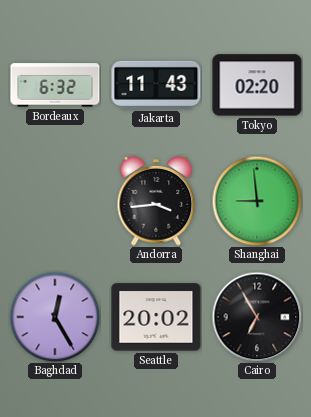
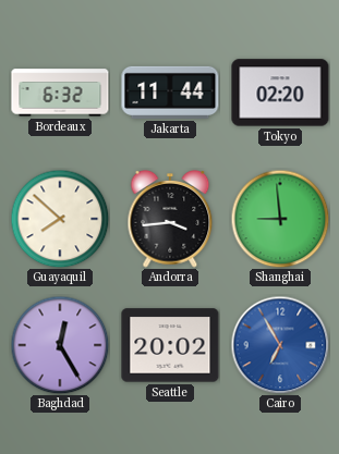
Jakarta: 11:43 -> 11:44
Guayaquil: none -> 7:52
Cairo dial: black -> blue
